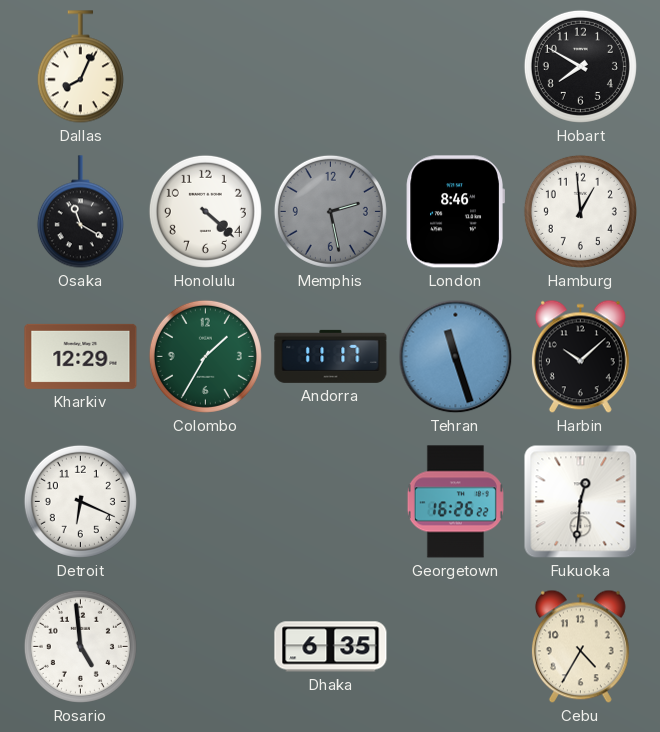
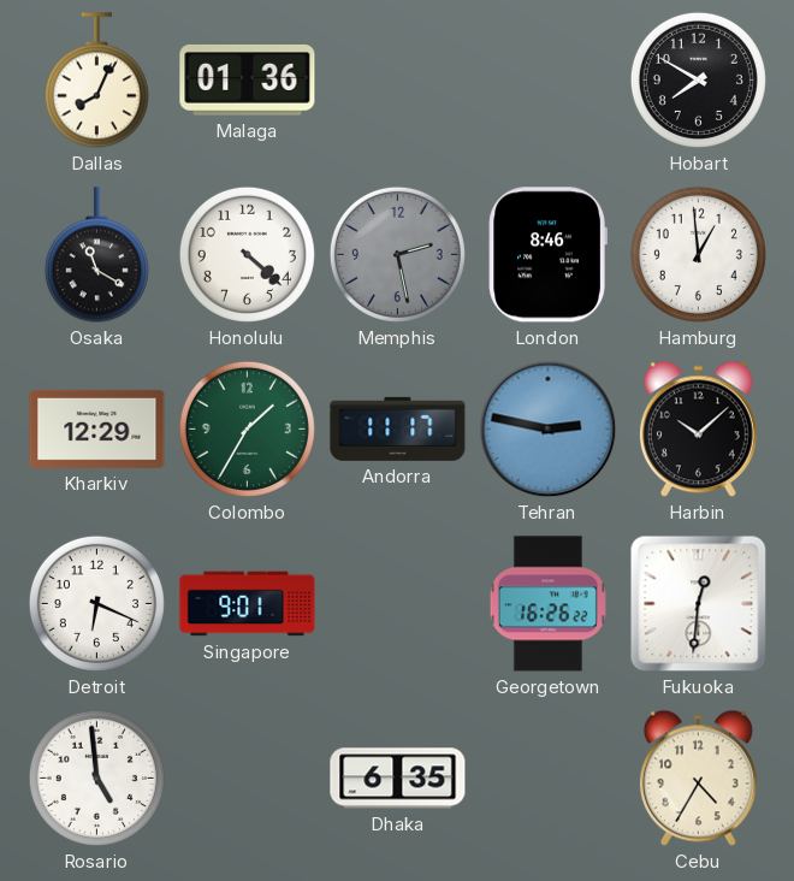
Malaga: none -> 01:36
Tehran: 11:27 -> 2:47
Singapore: none -> 9:01
